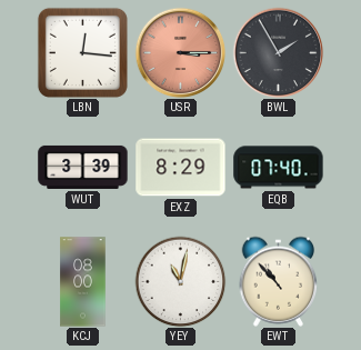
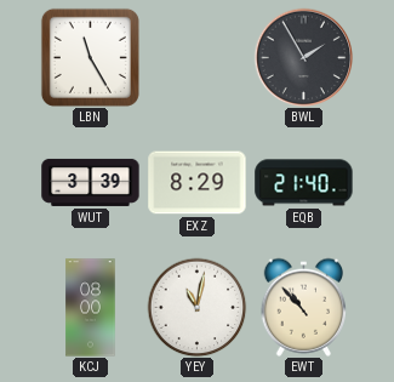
LBN: 12:16 -> 11:25
USR: 3:15 -> none
EQB: 07:40 -> 21:40
